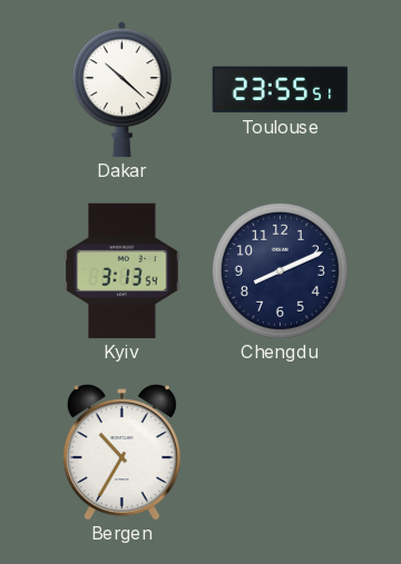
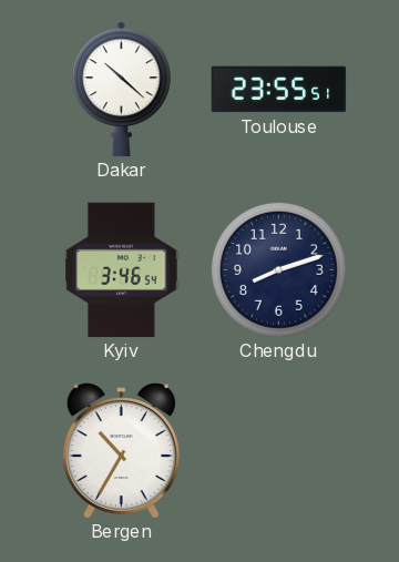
Kyiv: 3:13 -> 3:46
Chengdu: 8:11 -> 8:12
